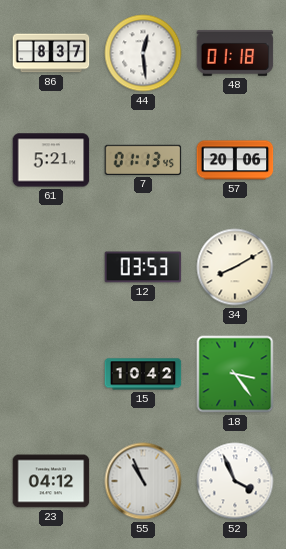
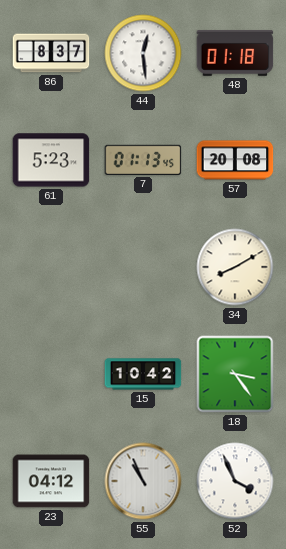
61: 5:21 -> 5:23
57: 20:06 -> 20:08
12: 03:53 -> none
